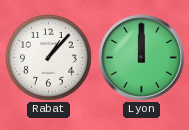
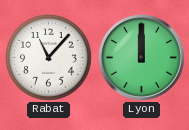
Rabat: 1:07 -> 11:07
